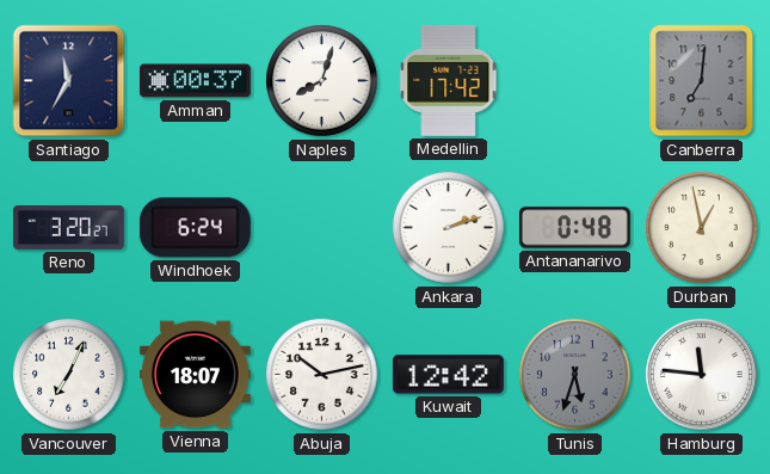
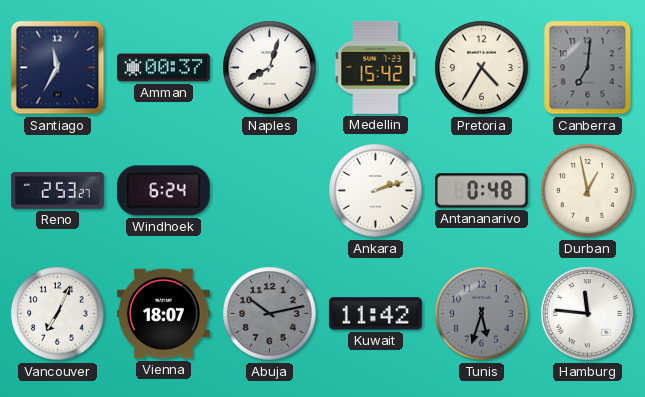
Medellin: 17:42 -> 15:42
Pretoria: none -> 4:35
Reno: 3:20 -> 2:53
Abuja dial: white -> grey
Kuwait: 12:42 -> 11:42
